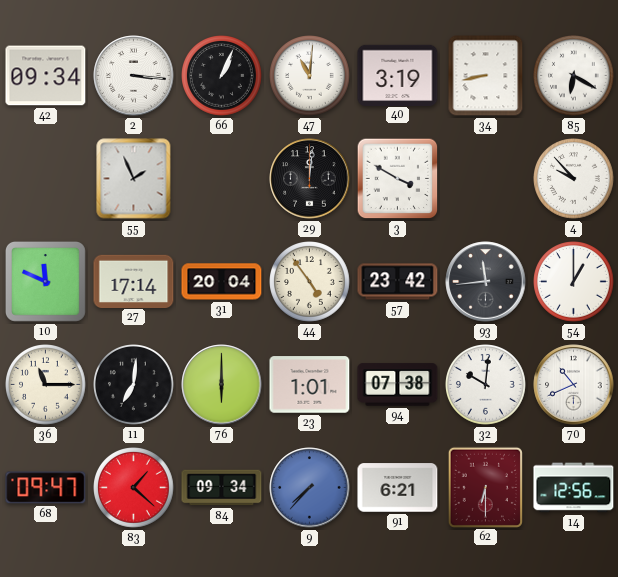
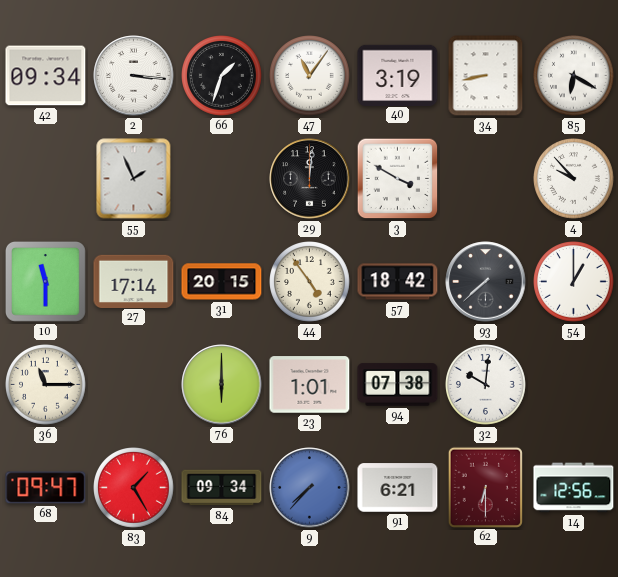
66: 1:04 -> 1:33
47: 11:01 -> 11:06
10: 11:49 -> 11:30
31: 20:04 -> 20:15
57: 23:42 -> 18:42
93: 11:44 -> 7:38
11: 7:01 -> none
70: 10:41 -> none
83: 1:22 -> 1:25
